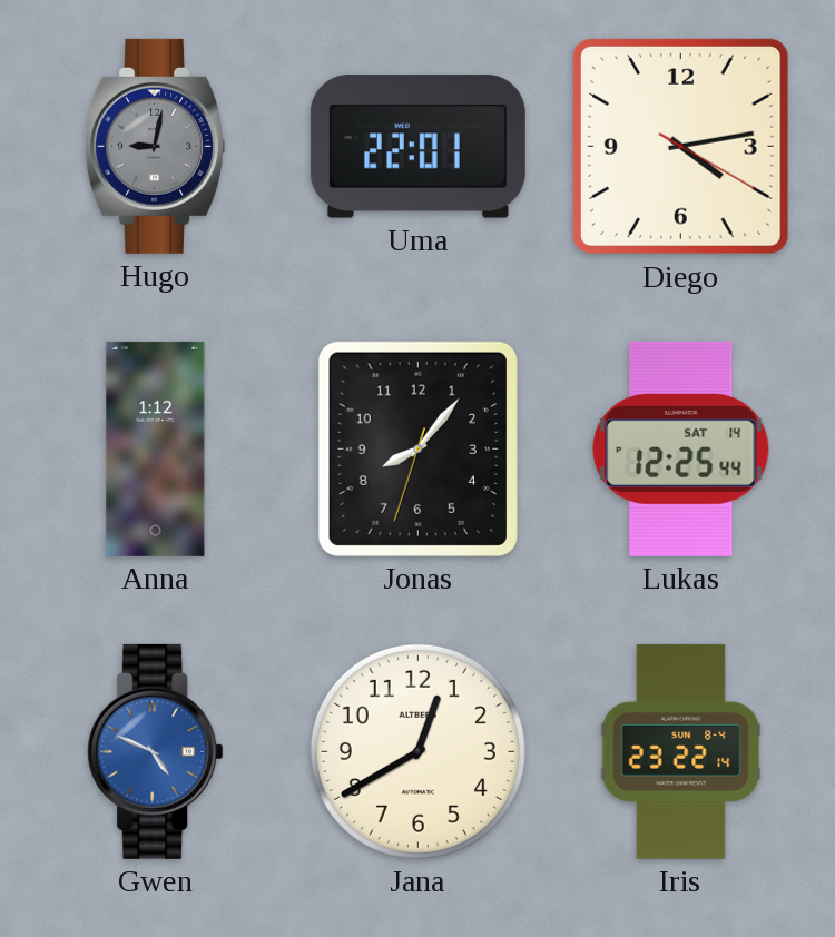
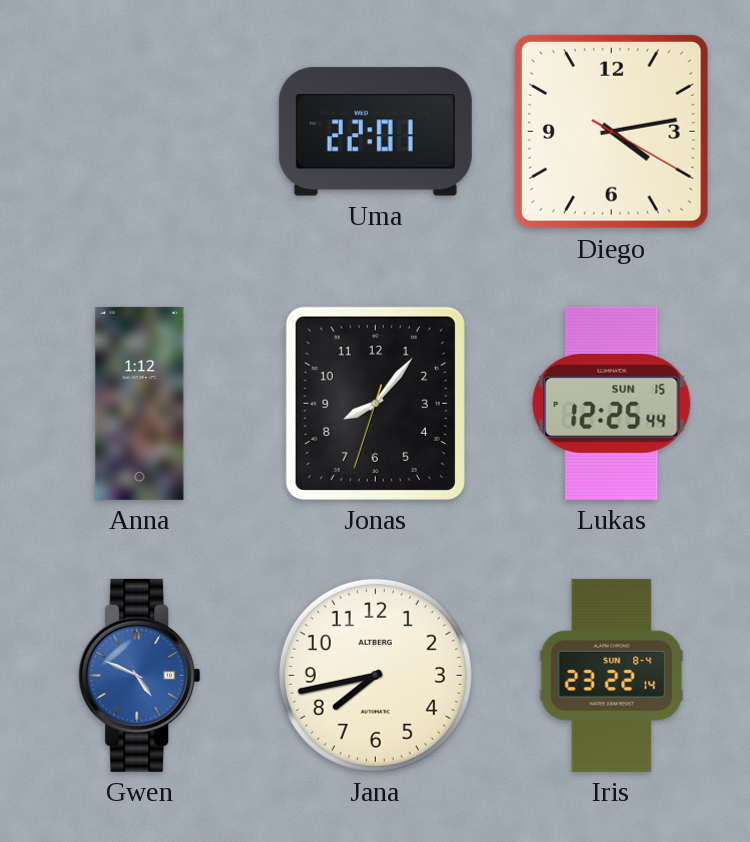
Hugo: 9:02 -> none
Lukas date: SAT 14 -> SUN 15
Jana: 12:40 -> 7:43
